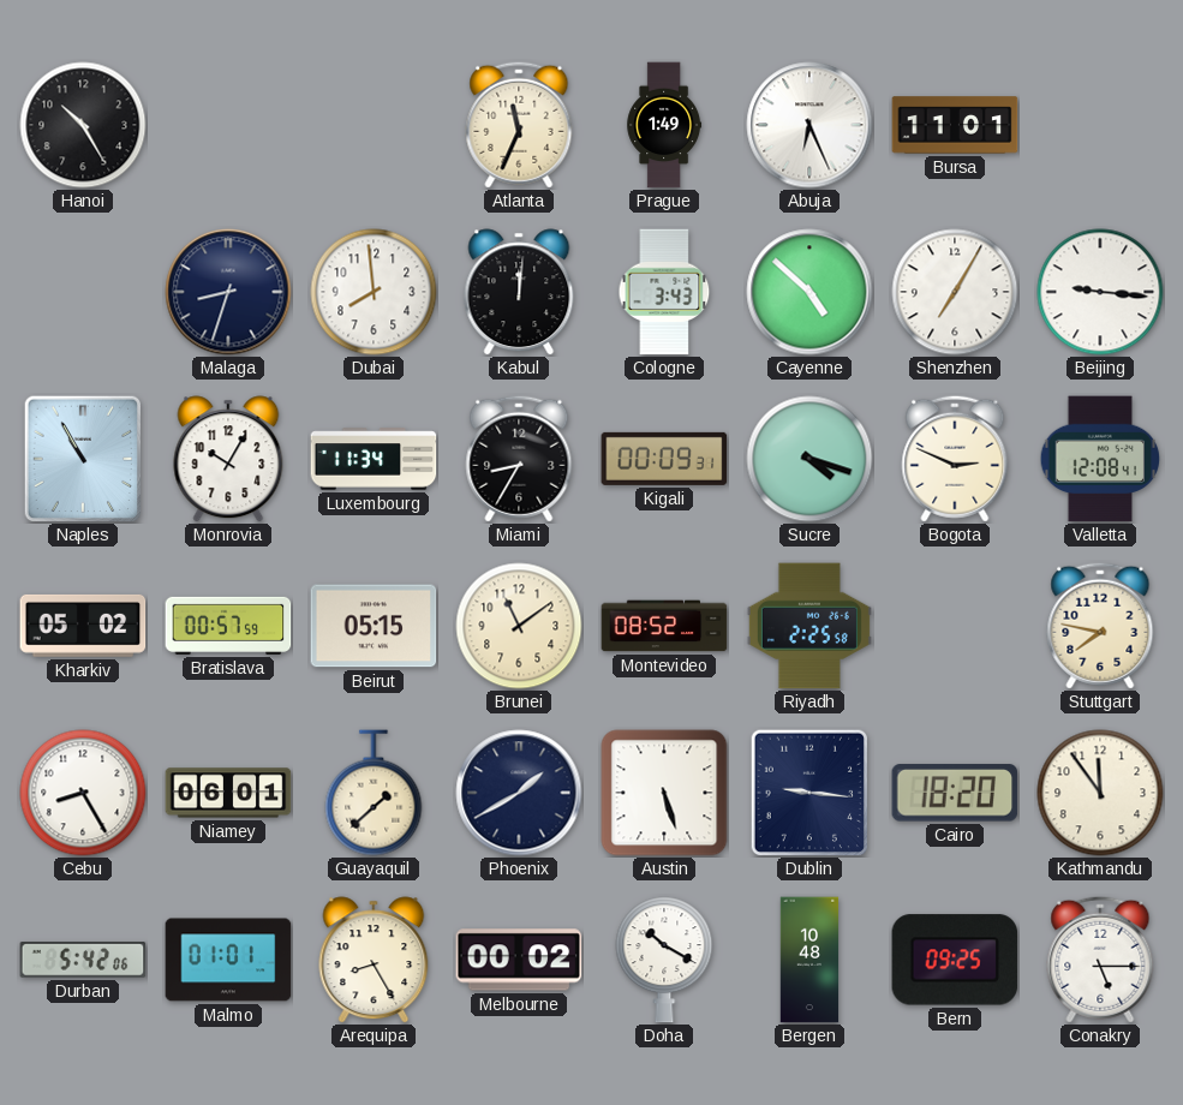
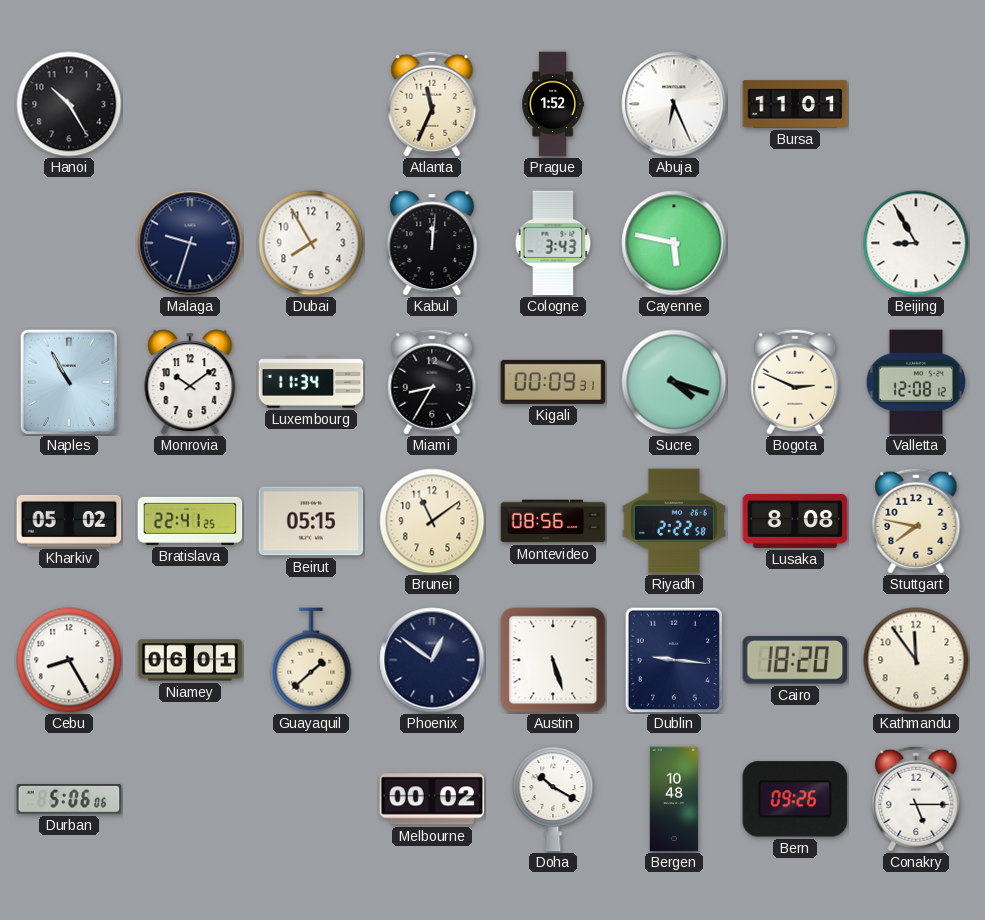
Prague: 1:49 -> 1:52
Malaga: 8:33 -> 9:33
Dubai: 7:59 -> 7:55
Cayenne: 4:52 -> 5:47
Shenzhen: 7:05 -> none
Beijing: 9:16 -> 8:55
Monrovia: 10:05 -> 10:09
Valletta: 12:08:41 -> 12:08:12
Bratislava: 00:57 -> 22:41
Montevideo: 08:52 -> 08:56
Riyadh: 2:25 -> 2:22
Lusaka: none -> 8:08
Phoenix: 1:40 -> 12:51
Durban: 5:42 -> 5:06
Malmo: 01:01 -> none
Arequipa: 8:25 -> none
Bern: 09:25 -> 09:26
